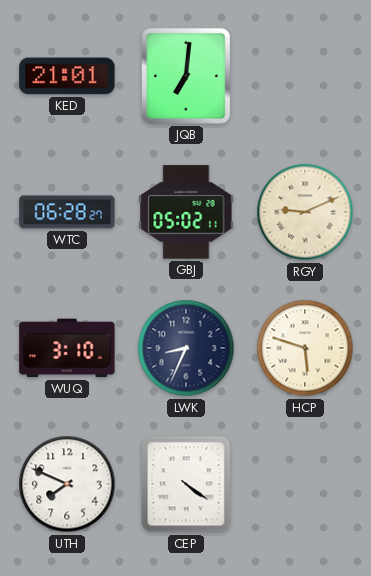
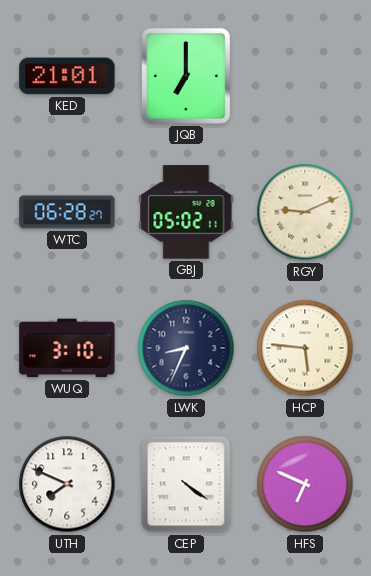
JQB: 7:01 -> 7:00
HCP: 5:48 -> 5:46
HFS: none -> 6:49
